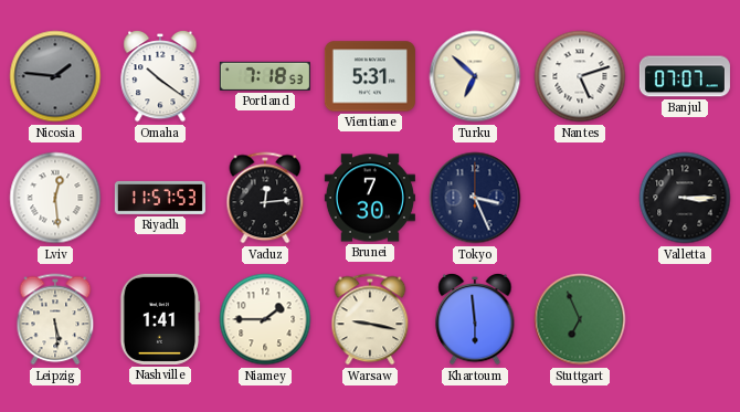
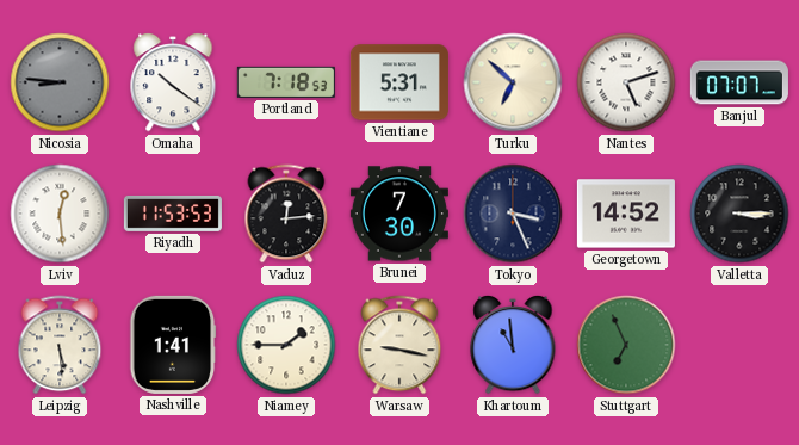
Nicosia: 1:46 -> 8:46
Riyadh: 11:57 -> 11:53
Georgetown: none -> 14:52
Khartoum: 5:59 -> 10:59
